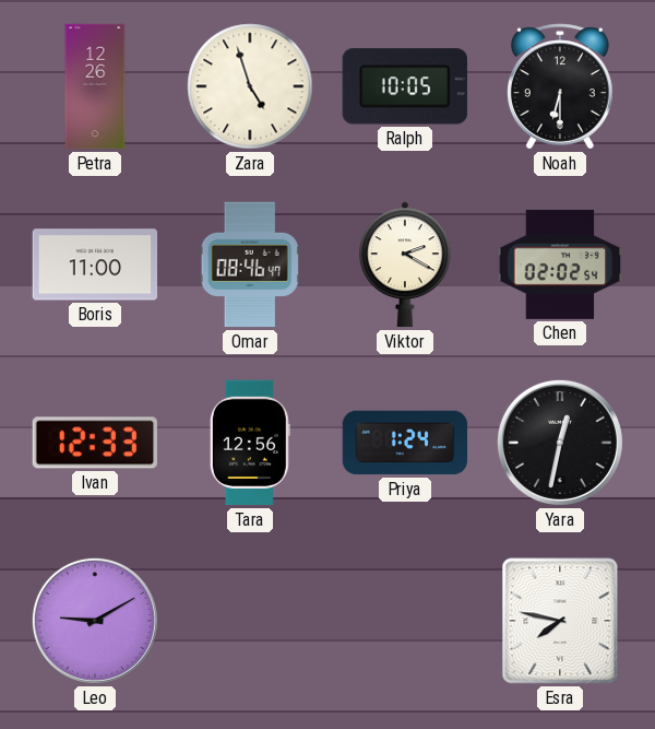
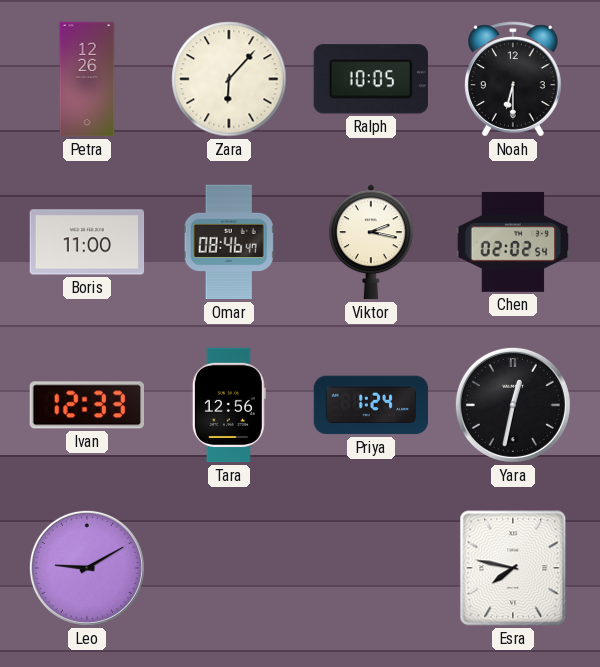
Zara: 4:57 -> 6:07
Viktor: 2:20 -> 2:17
